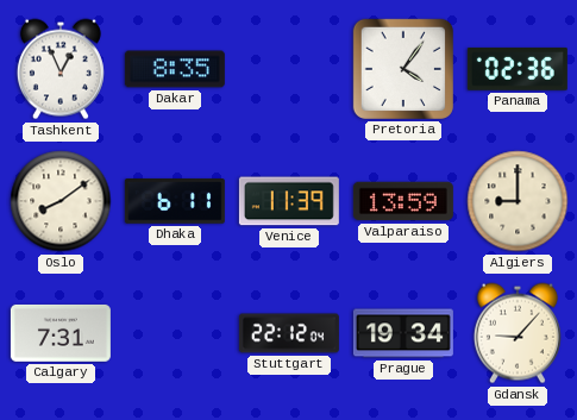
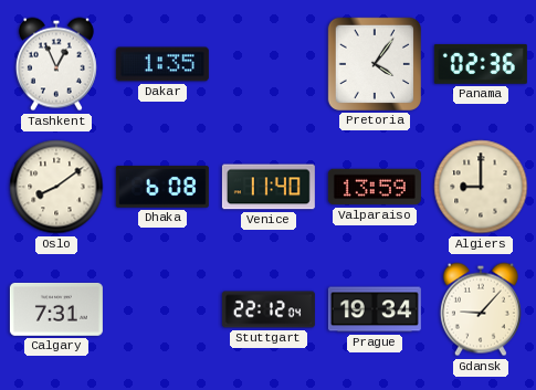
Dakar: 8:35 -> 1:35
Dhaka: 6:11 -> 6:08
Venice: 11:39 -> 11:40
